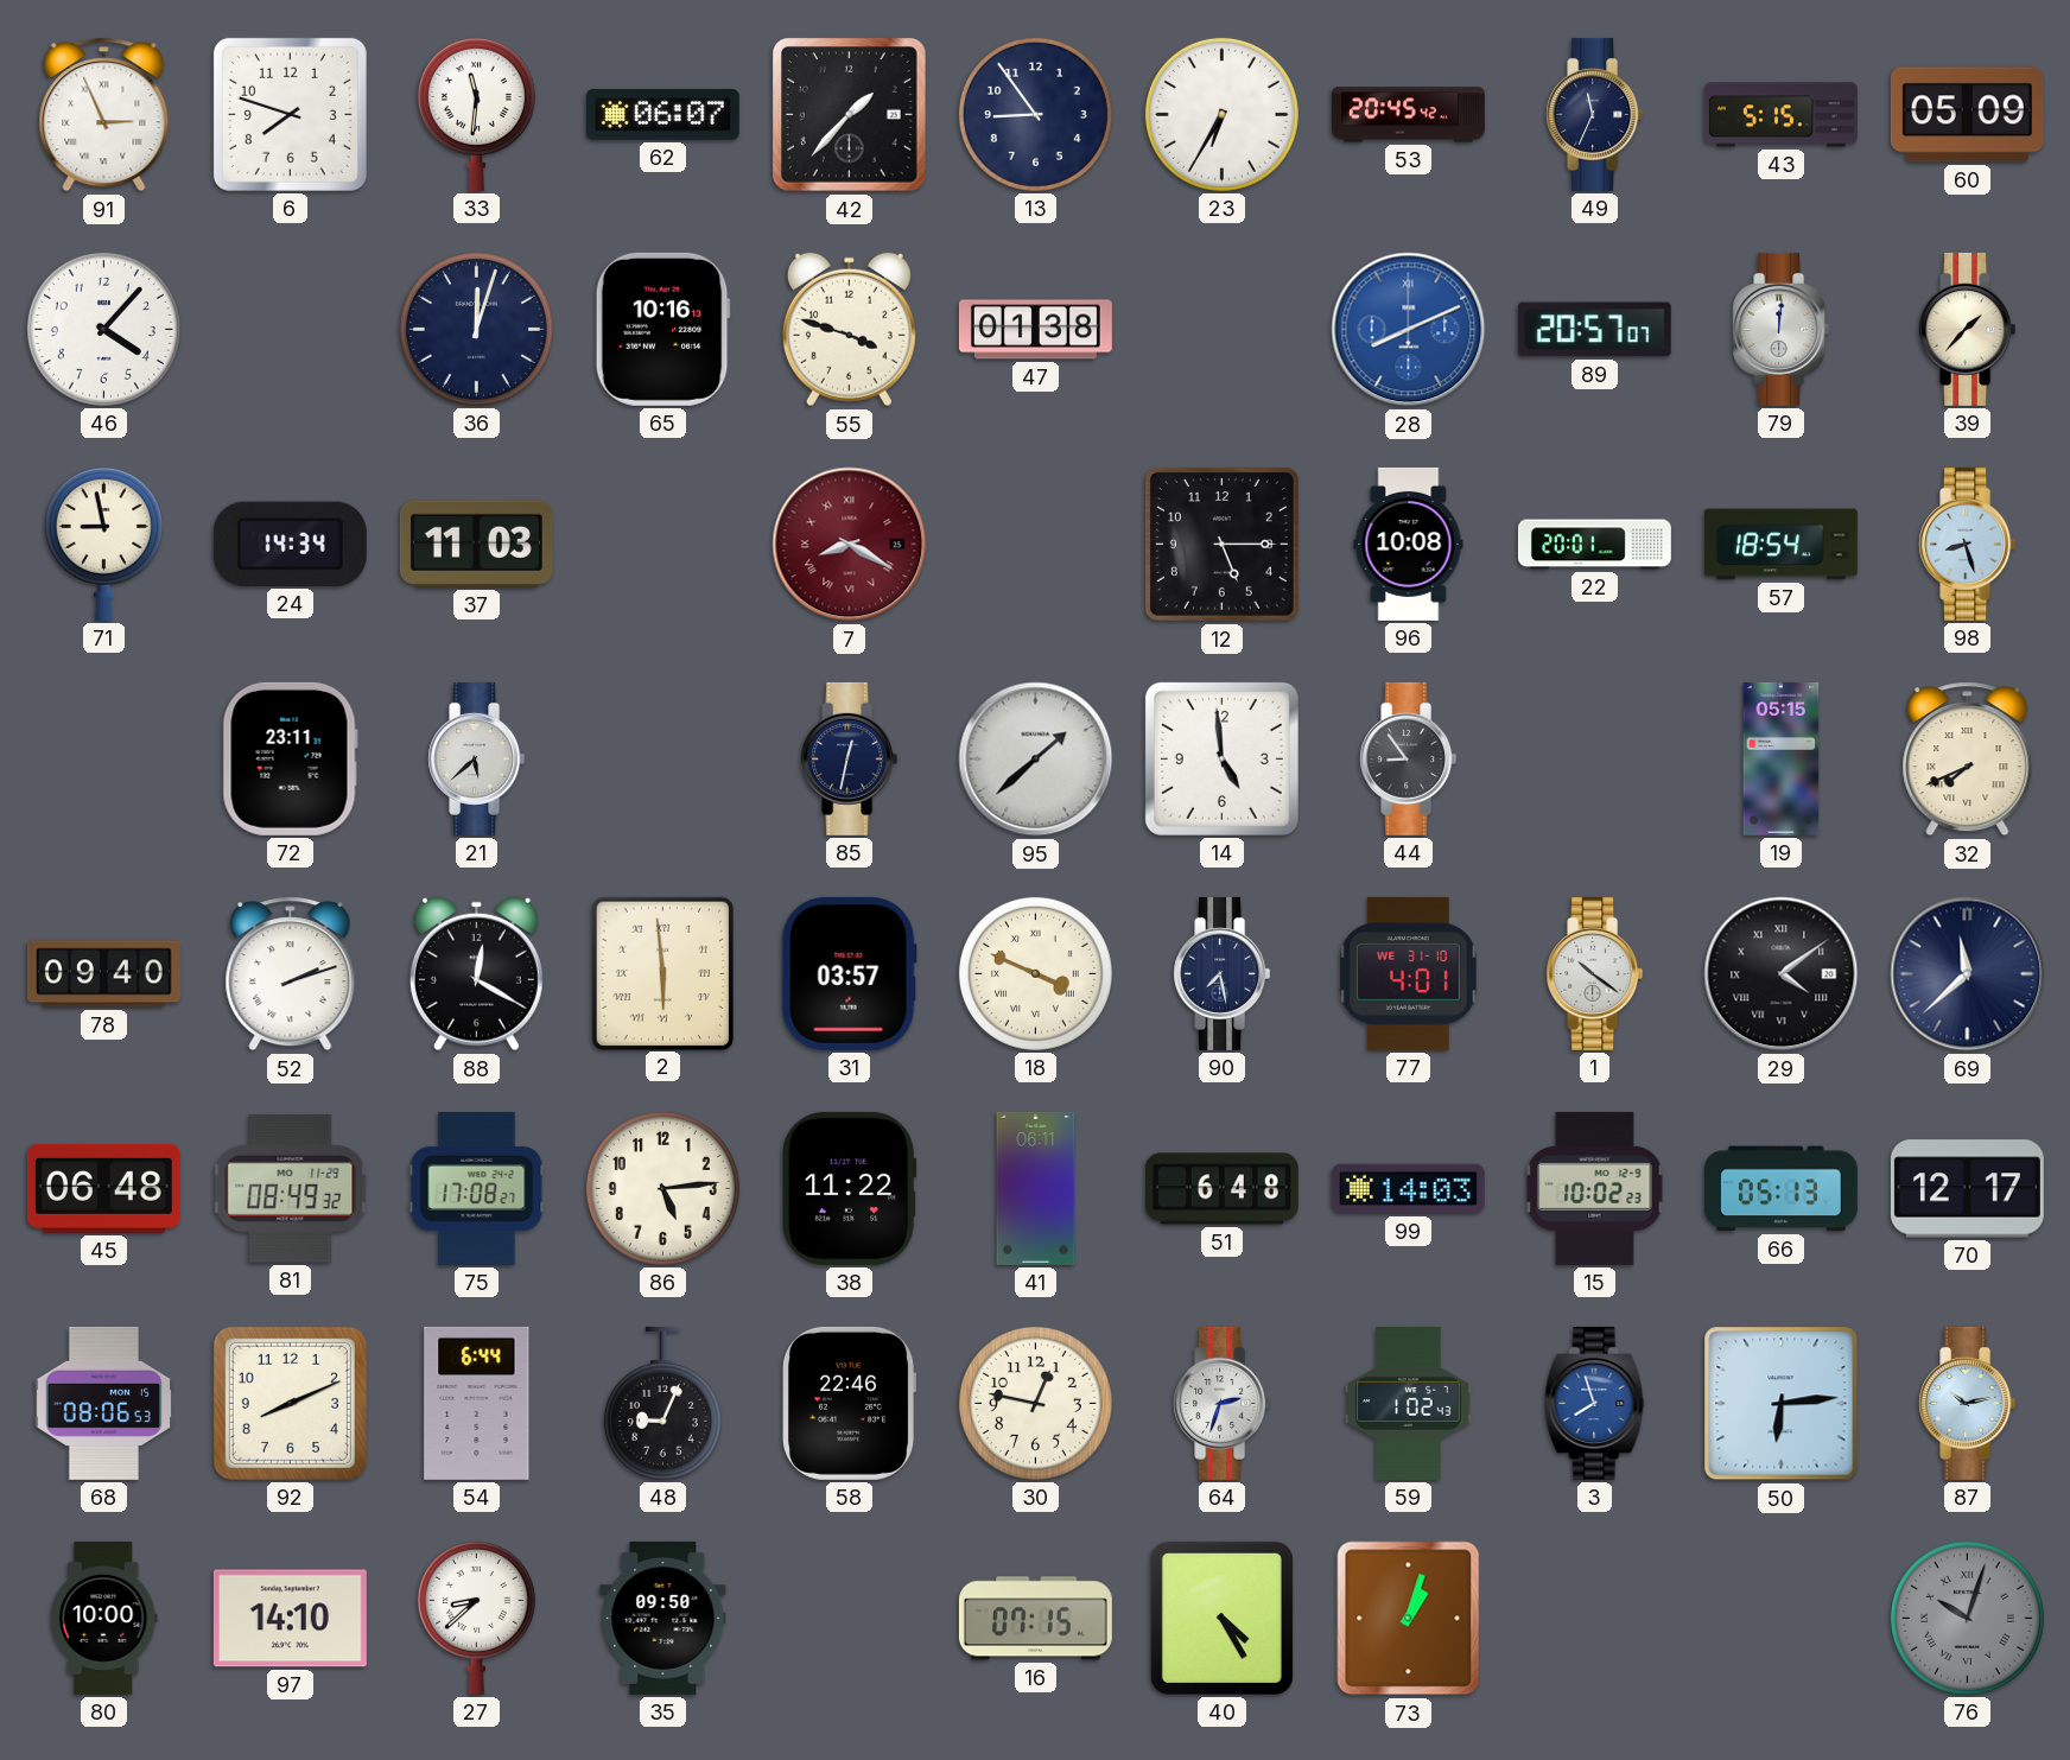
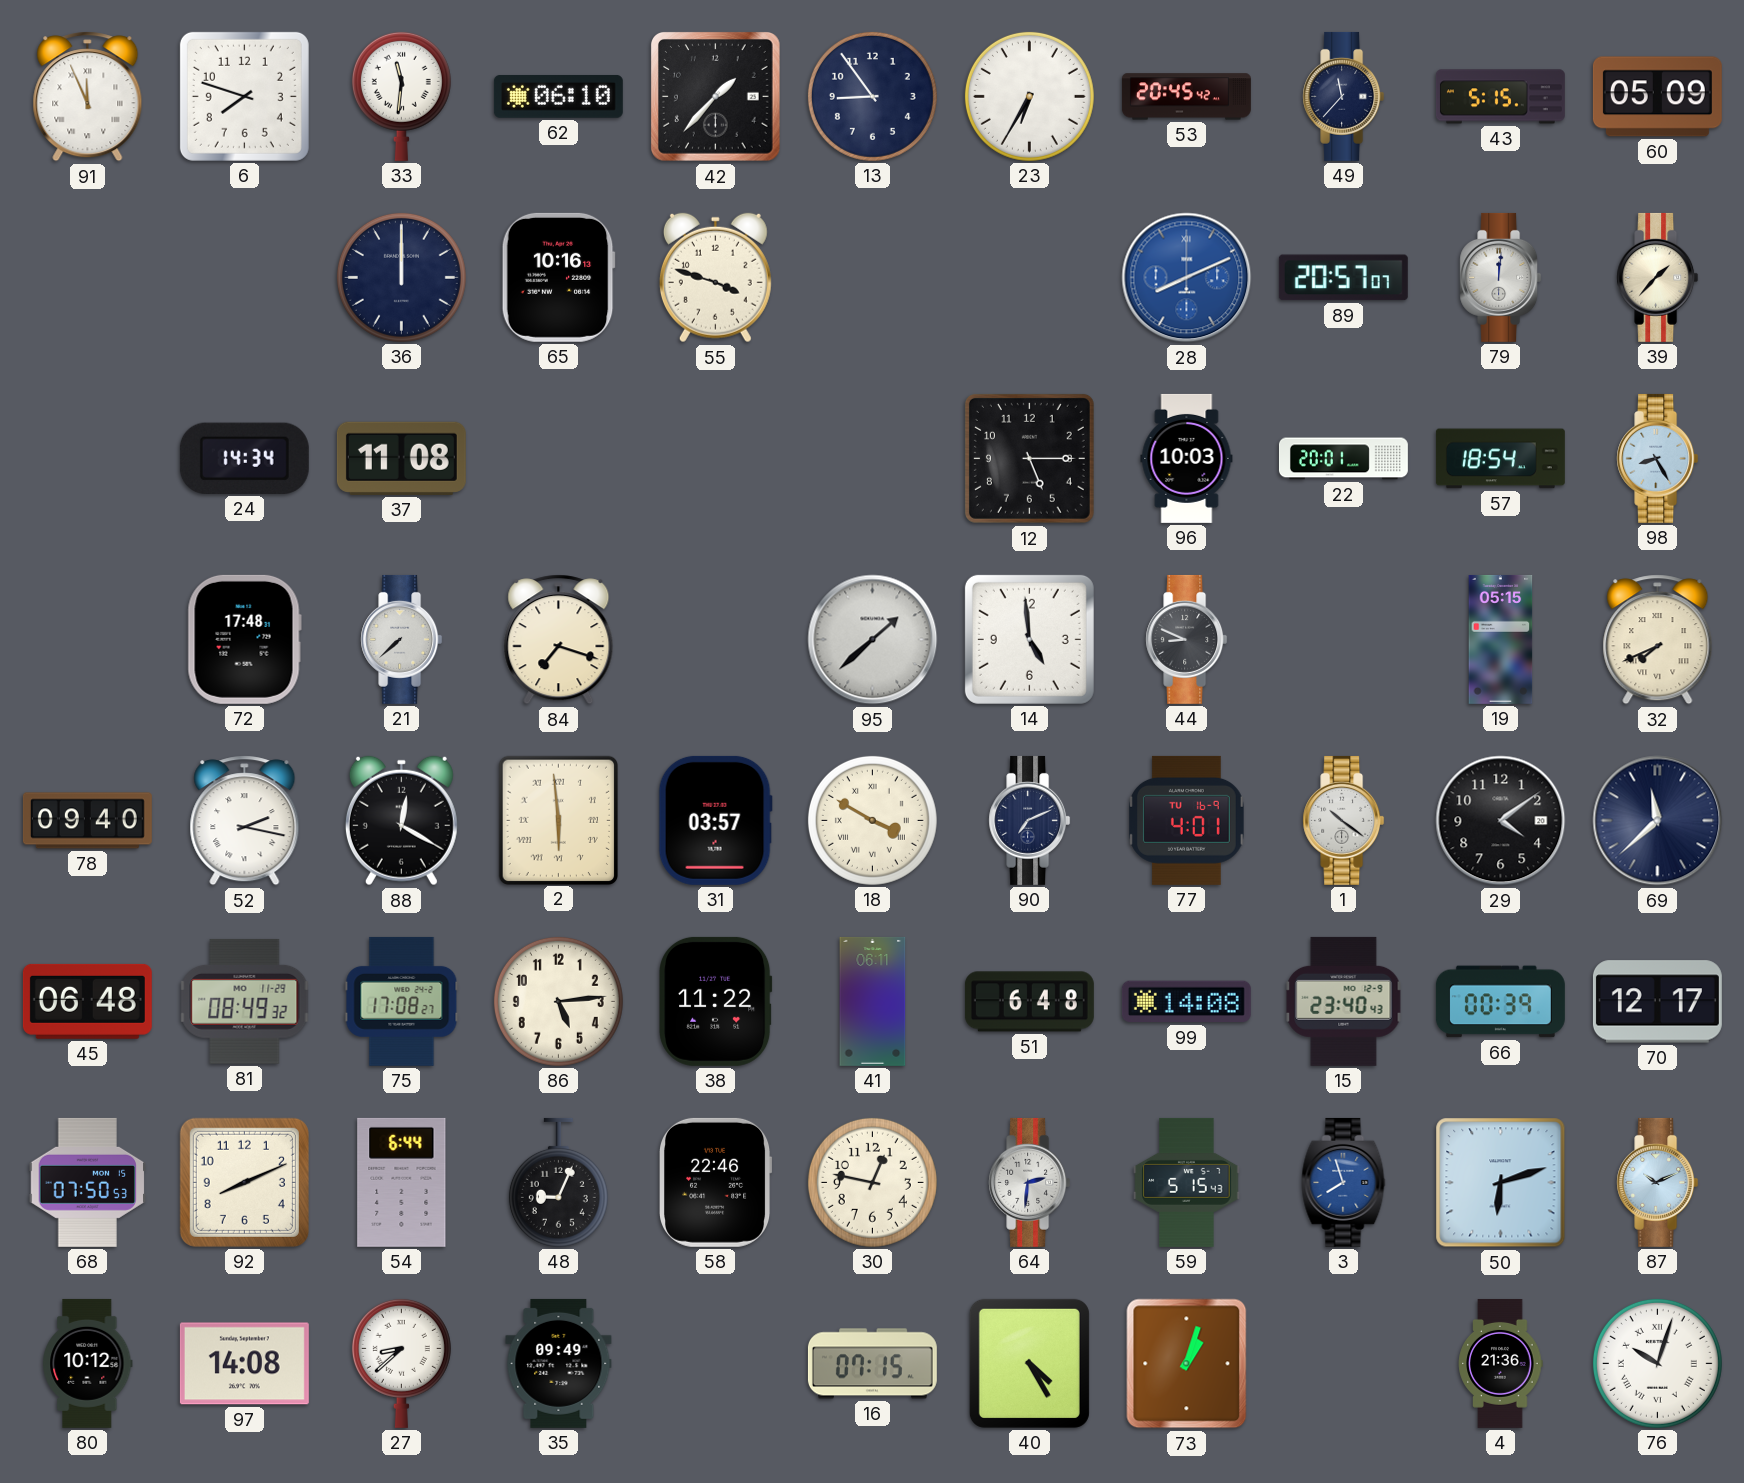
91: 2:56 -> 11:56
62: 06:07 -> 06:10
49: 11:34 -> 11:37
46: 4:07 -> none
36: 12:03 -> 12:00
47: 01:38 -> none
71: 8:58 -> none
37: 11:03 -> 11:08
7: 8:20 -> none
96: 10:08 -> 10:03
98: 8:27 -> 8:25
72: 23:11 -> 17:48
21: 5:38 -> 7:38
84: none -> 7:18
85: 12:32 -> none
44: 8:54 -> 8:49
52: 2:12 -> 2:17
18: 3:49 -> 3:50
90: 7:28 -> 7:11
77 date: WE 31-10 -> TU 16-9
29 numerals: Roman -> Arabic
99: 14:03 -> 14:08
15: 10:02 -> 23:40
66: 05:13 -> 00:39
68: 08:06 -> 07:50
64: 2:33 -> 2:31
59: 1:02 -> 5:15
50: 6:14 -> 6:12
87: 10:13 -> 10:11
80: 10:00 -> 10:12
97: 14:10 -> 14:08
35: 09:50 -> 09:49
4: none -> 21:36
76 dial: grey -> white
